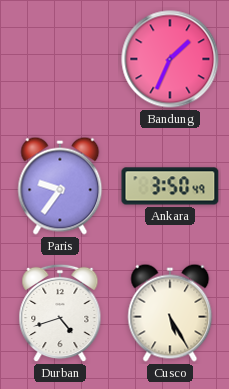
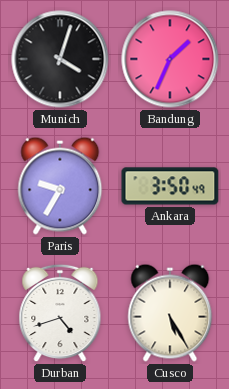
Munich: none -> 4:03
Paris: 9:36 -> 9:35
